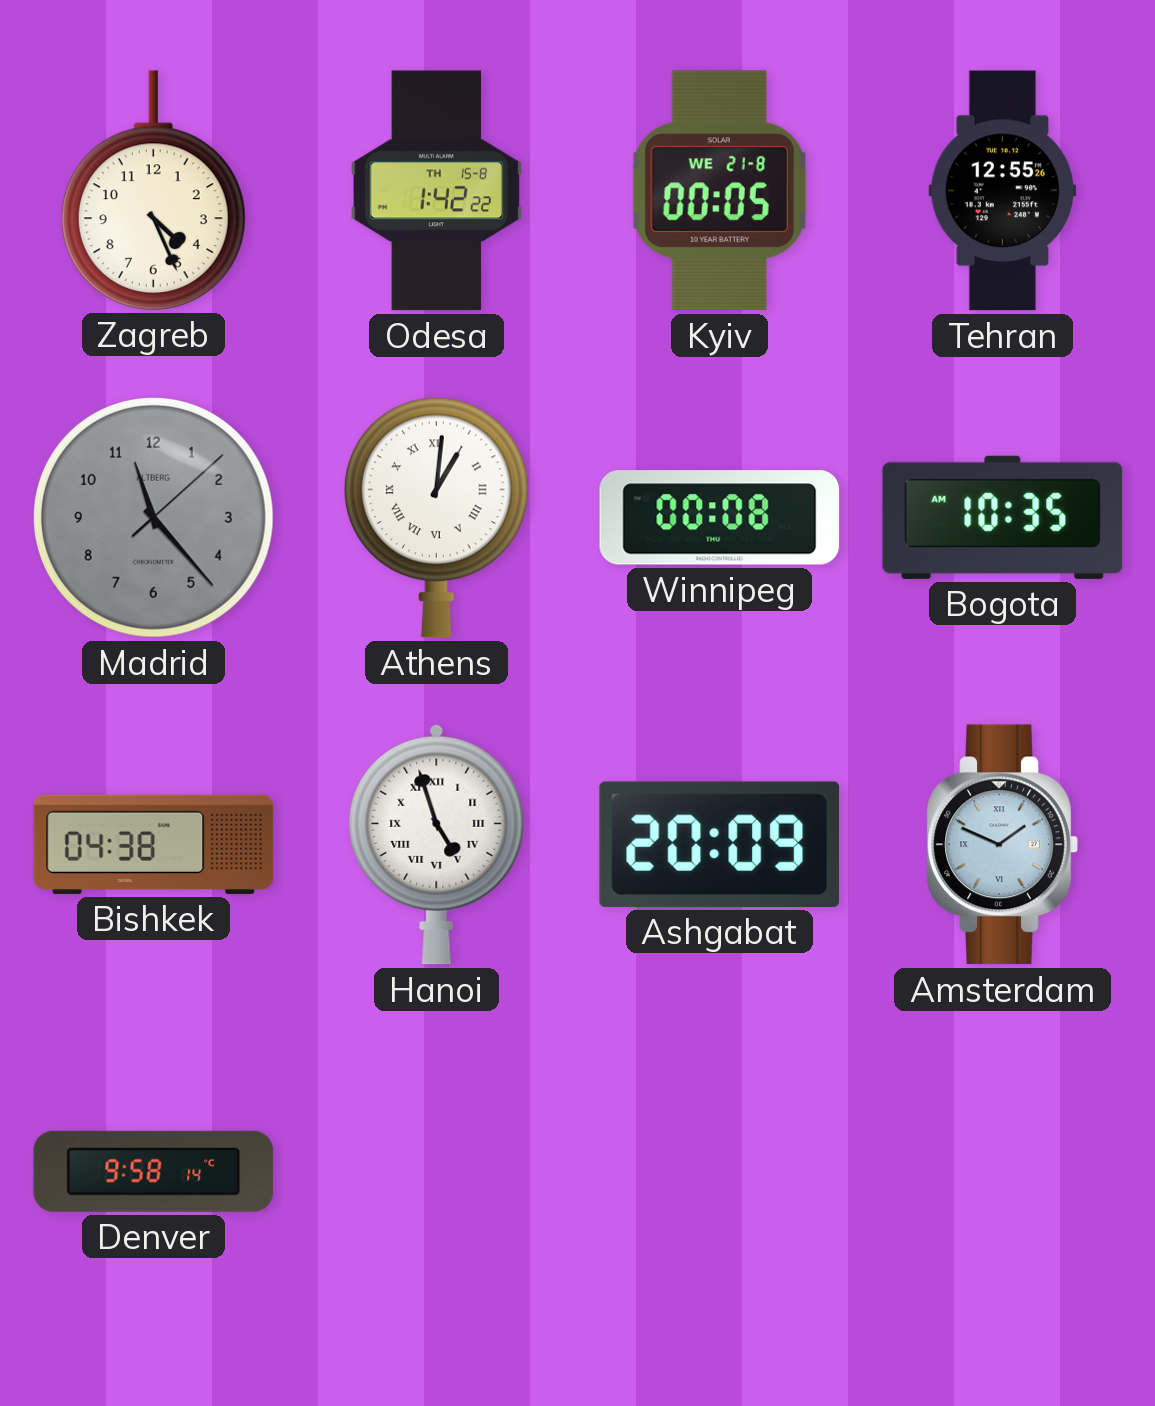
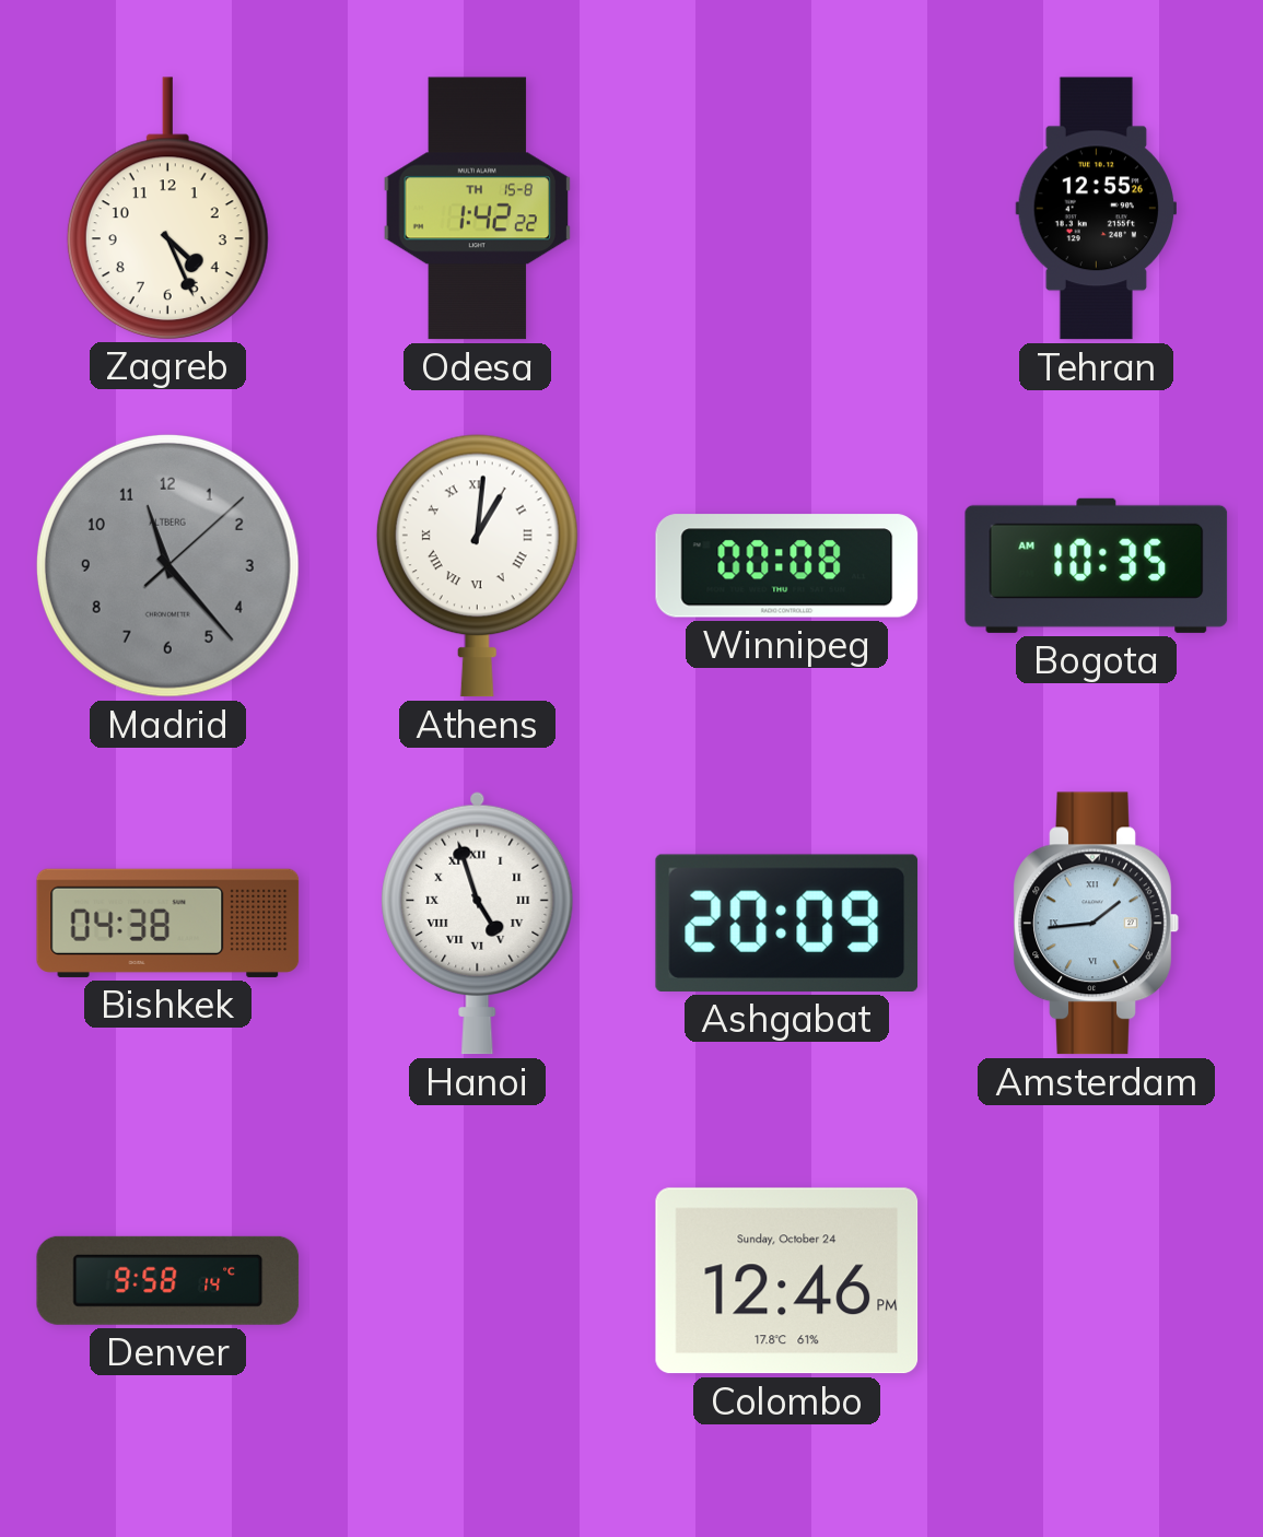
Kyiv: 00:05 -> none
Amsterdam: 1:49 -> 1:44
Colombo: none -> 12:46
